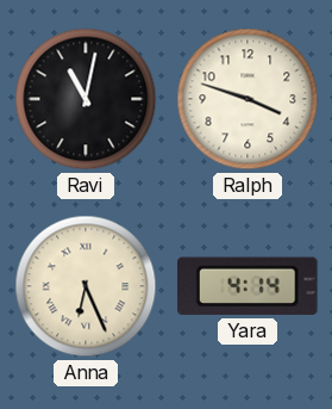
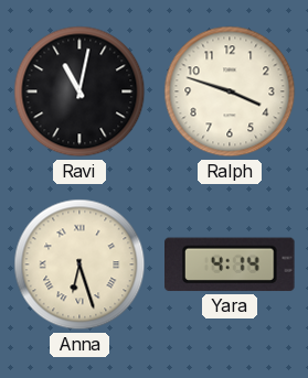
Anna: 6:26 -> 6:27
